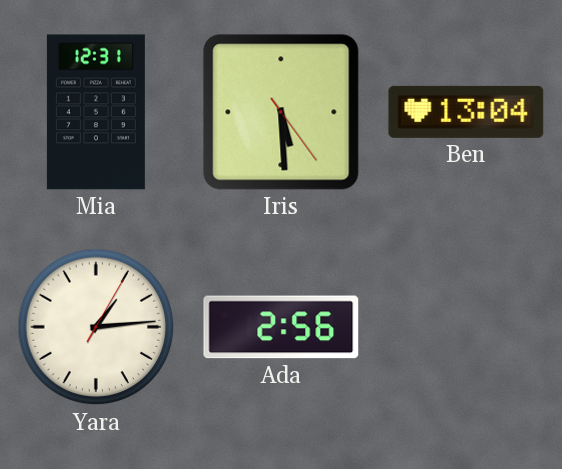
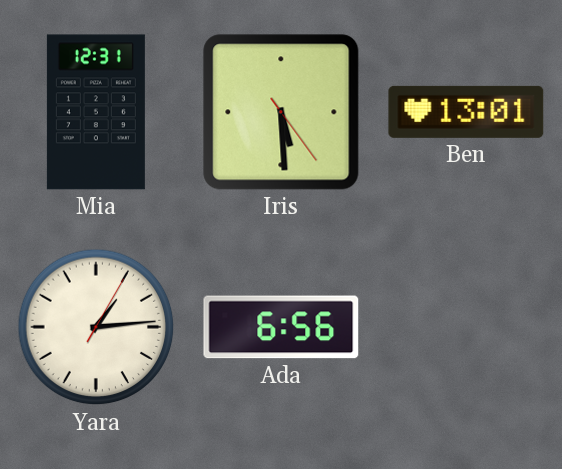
Ben: 13:04 -> 13:01
Ada: 2:56 -> 6:56
